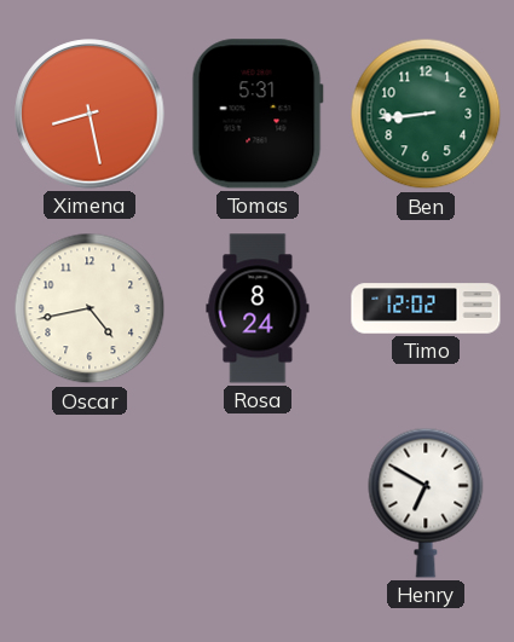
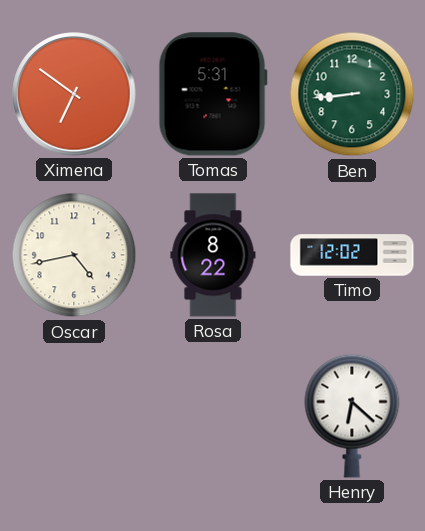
Ximena: 8:28 -> 6:51
Rosa: 8:24 -> 8:22
Henry: 6:50 -> 6:22
